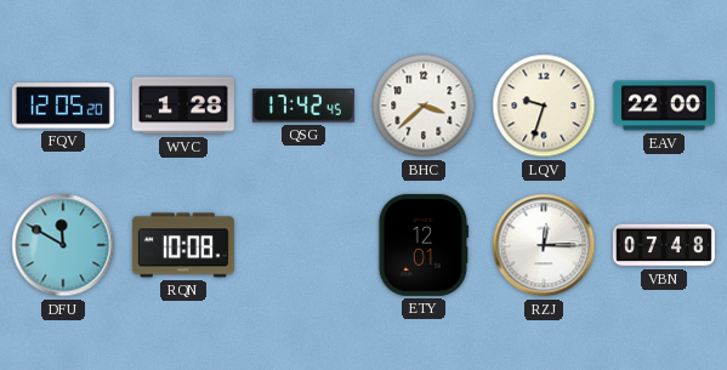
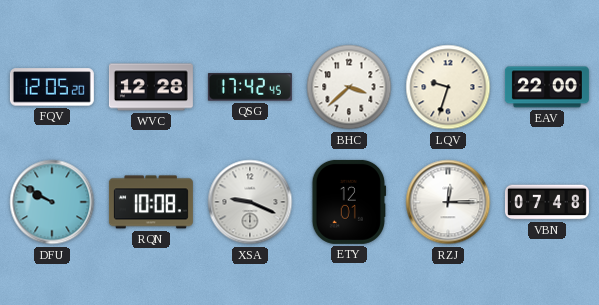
WVC: 1:28 -> 12:28
DFU: 11:50 -> 9:50
XSA: none -> 9:19
